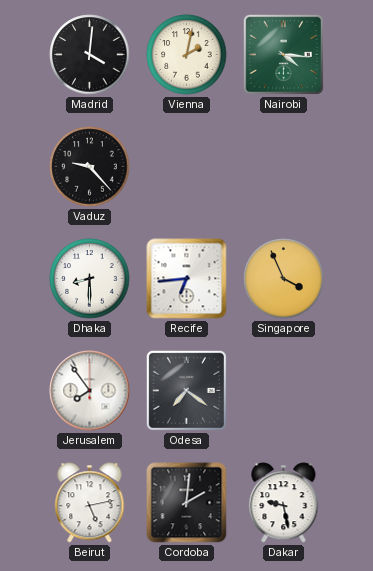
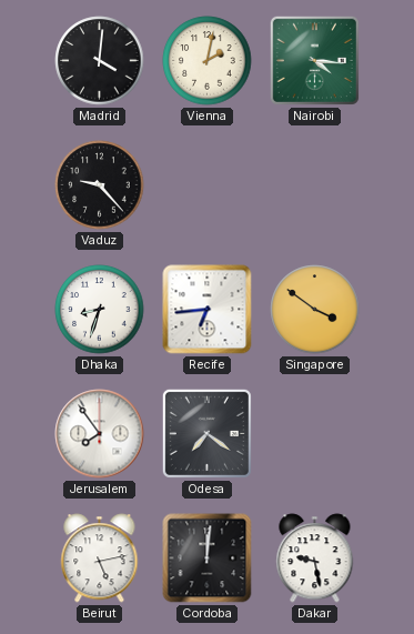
Dhaka: 8:30 -> 8:33
Singapore: 3:56 -> 3:51
Cordoba: 2:01 -> 12:01
